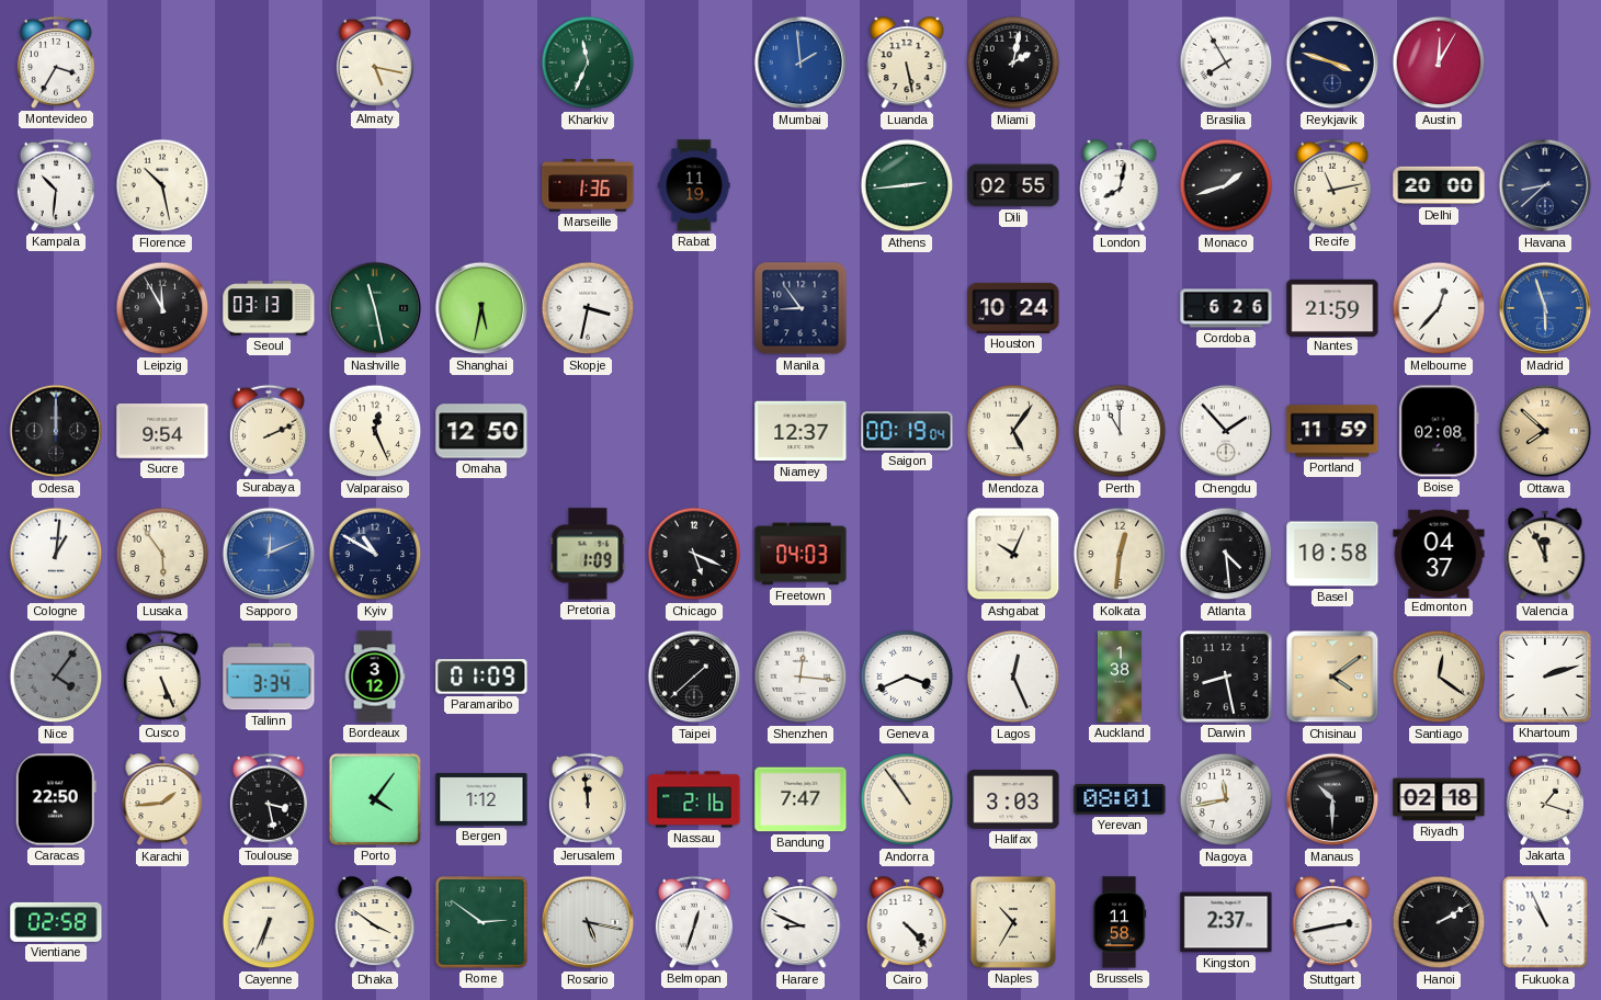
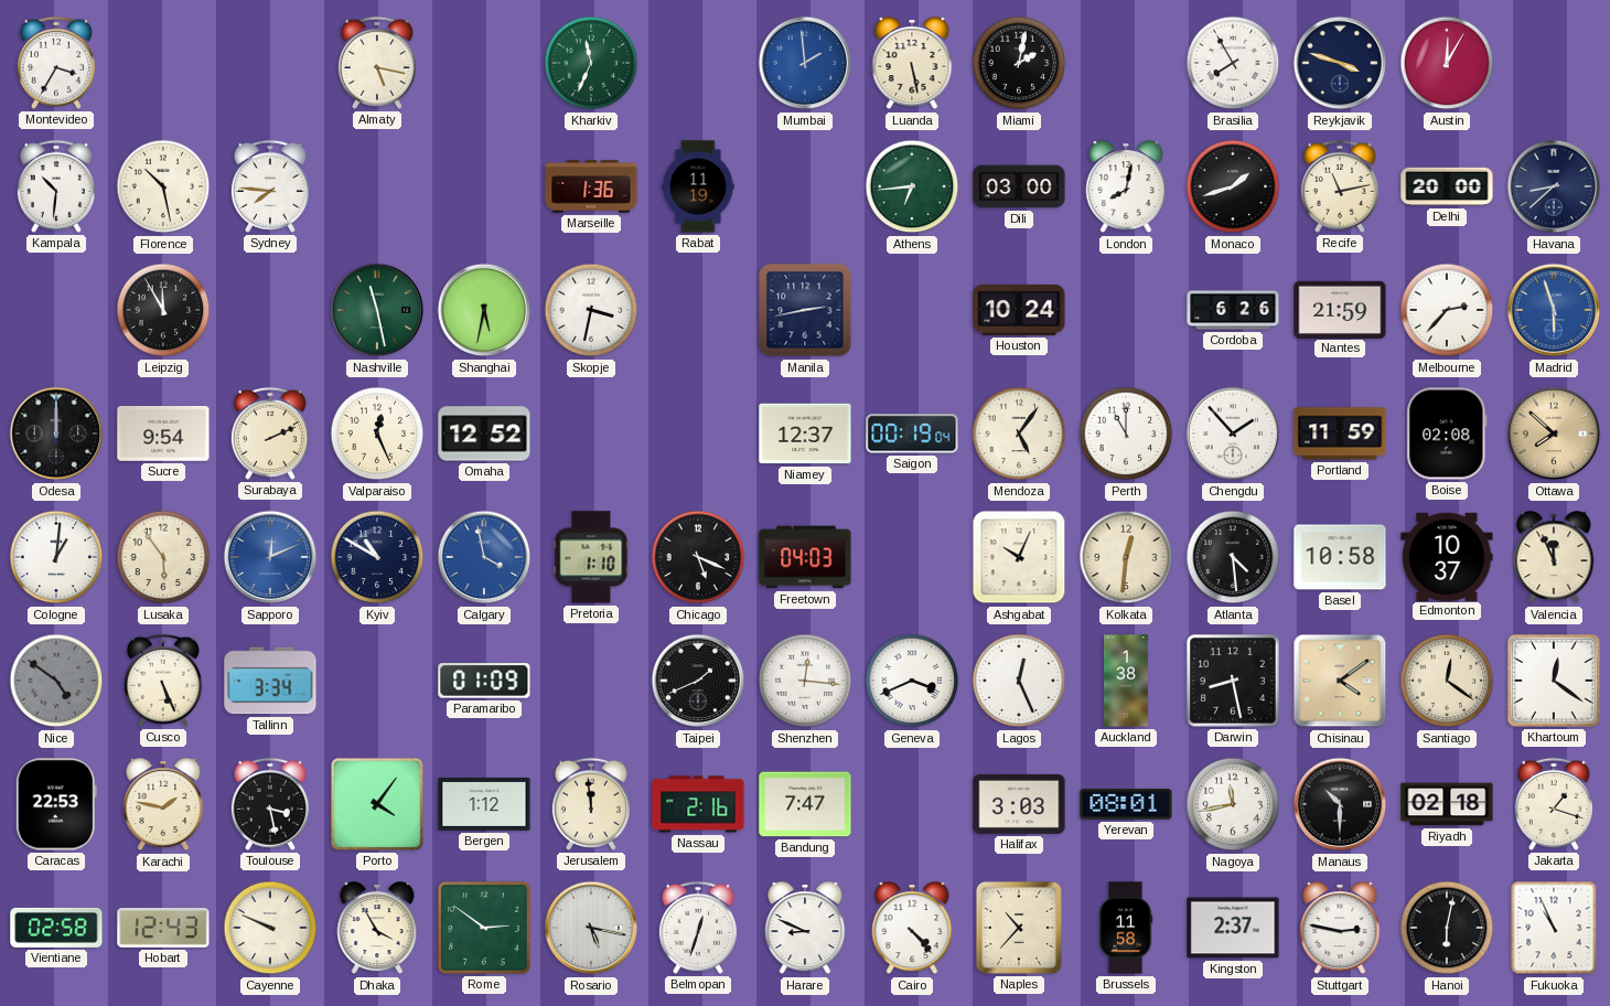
Sydney: none -> 7:46
Athens: 2:44 -> 6:44
Dili: 02:55 -> 03:00
Seoul: 03:13 -> none
Manila: 8:54 -> 2:43
Melbourne: 12:37 -> 2:37
Omaha: 12:50 -> 12:52
Calgary: none -> 3:58
Pretoria: 1:09 -> 1:10
Edmonton: 04:37 -> 10:37
Nice: 4:06 -> 4:51
Bordeaux: 3:12 -> none
Taipei: 1:38 -> 1:41
Khartoum: 2:12 -> 12:21
Caracas: 22:50 -> 22:53
Karachi: 1:44 -> 1:47
Andorra: 10:54 -> none
Hobart: none -> 12:43
Cayenne: 6:34 -> 9:49
Dhaka: 3:51 -> 3:55
Naples: 10:35 -> 10:37
Stuttgart: 2:43 -> 2:47
Hanoi: 2:10 -> 6:02
